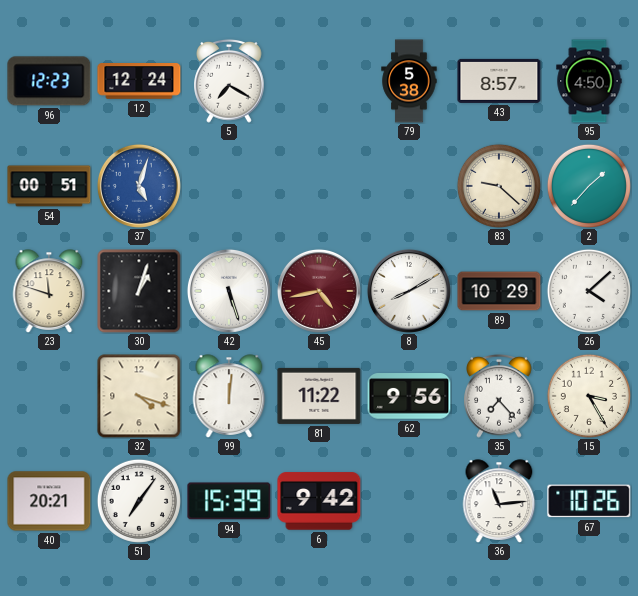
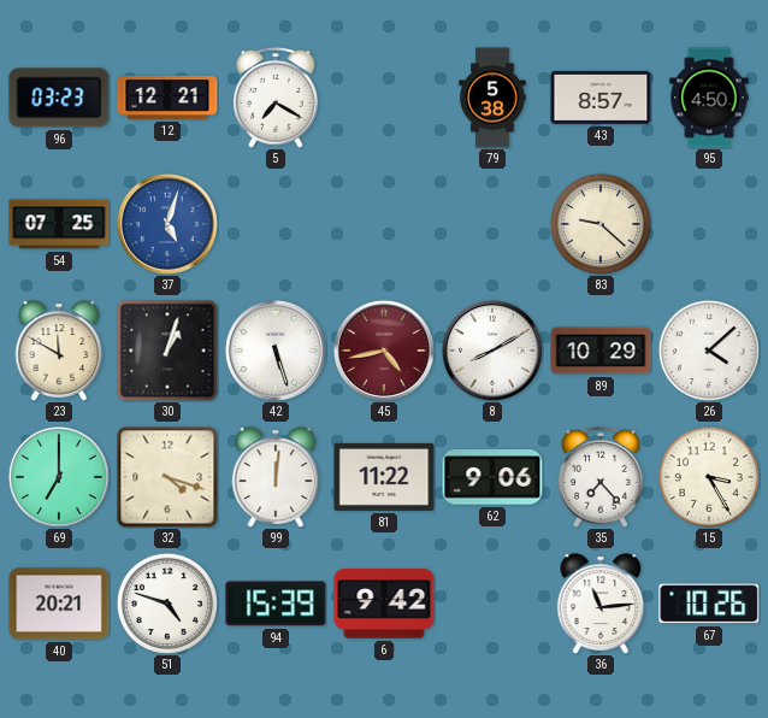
96: 12:23 -> 03:23
12: 12:24 -> 12:21
54: 00:51 -> 07:25
2: 1:37 -> none
23: 11:48 -> 11:50
69: none -> 7:00
62: 9:56 -> 9:06
51: 7:06 -> 4:48
